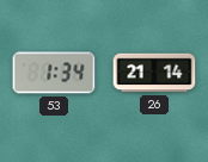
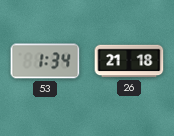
26: 21:14 -> 21:18
